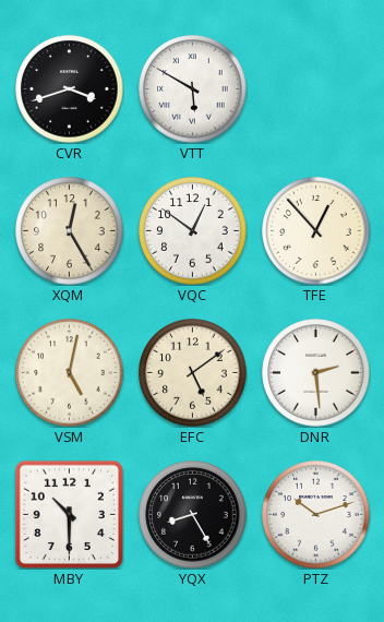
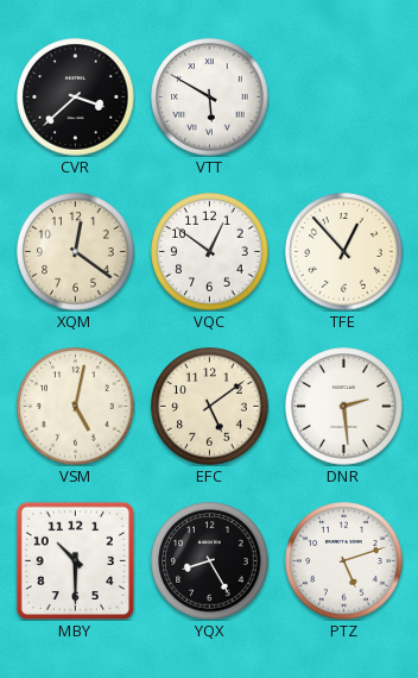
CVR: 3:42 -> 3:38
XQM: 12:25 -> 12:21
PTZ: 10:12 -> 5:12
